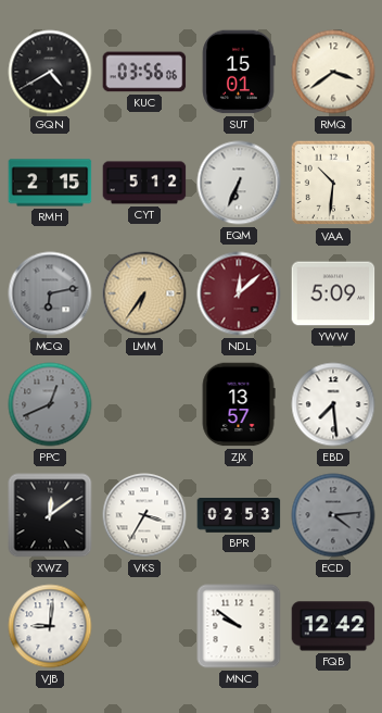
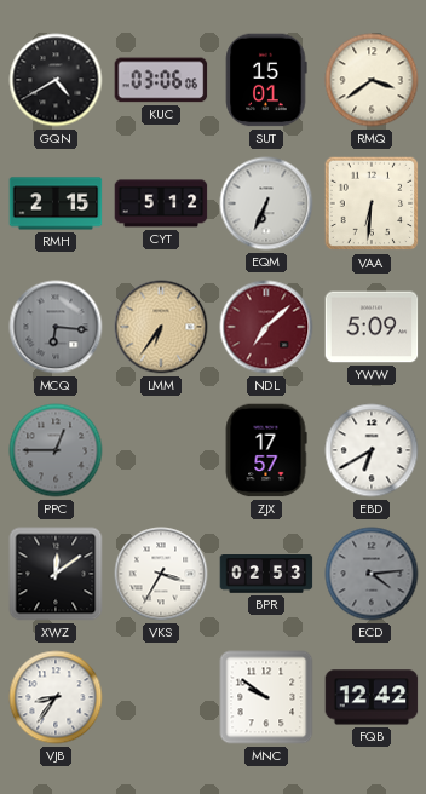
KUC: 03:56 -> 03:06
VAA: 10:31 -> 6:31
MCQ: 6:13 -> 6:16
NDL: 12:08 -> 7:08
PPC: 12:41 -> 12:45
ZJX: 13:57 -> 17:57
EBD: 7:29 -> 6:40
VJB: 9:01 -> 8:36
